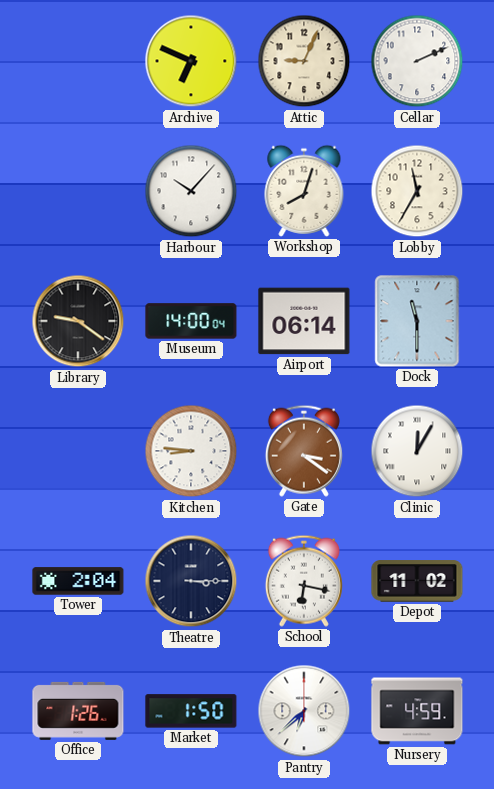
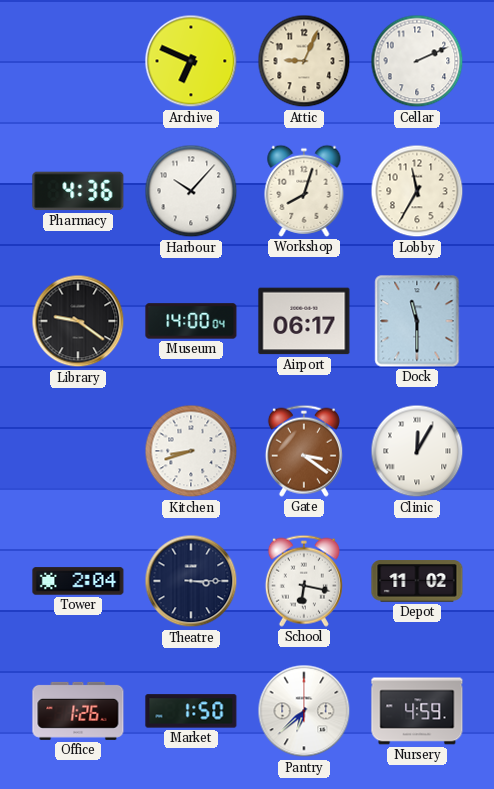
Pharmacy: none -> 4:36
Airport: 06:14 -> 06:17
Kitchen: 8:46 -> 8:42
